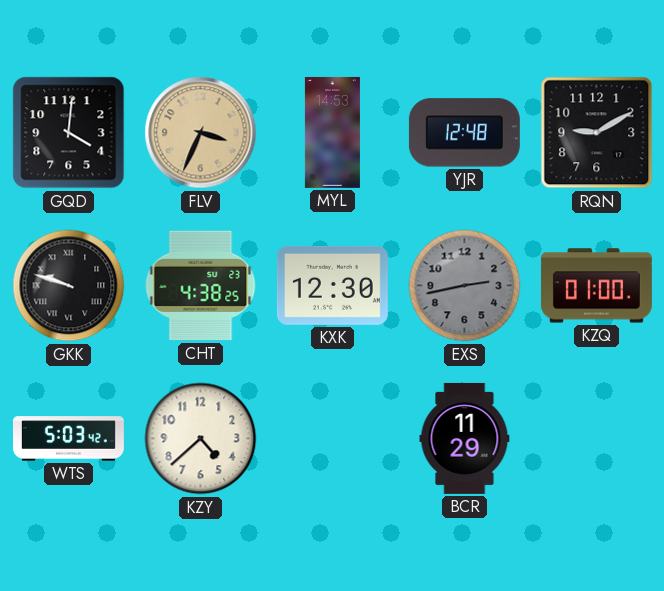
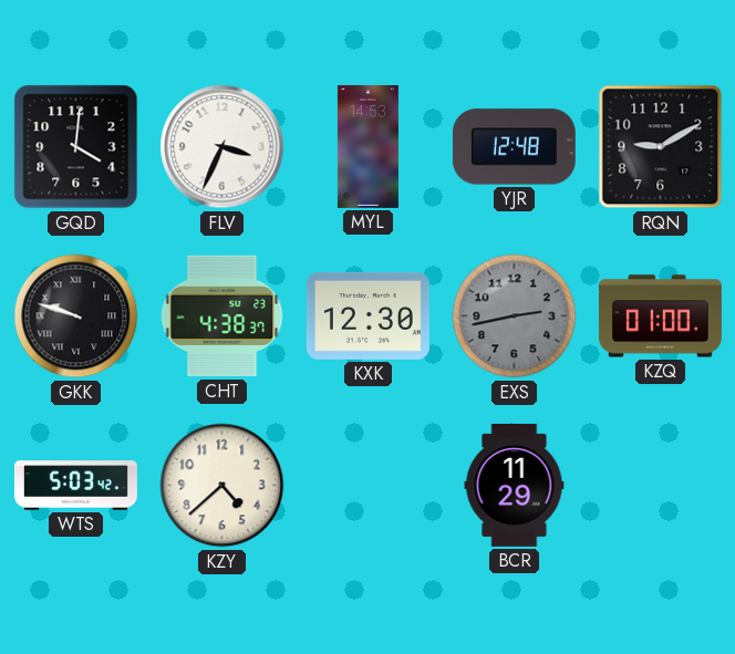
FLV dial: champagne -> white
CHT: 4:38:25 -> 4:38:37
